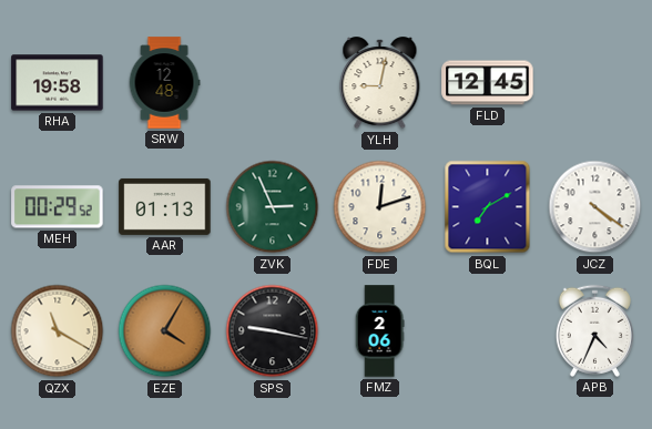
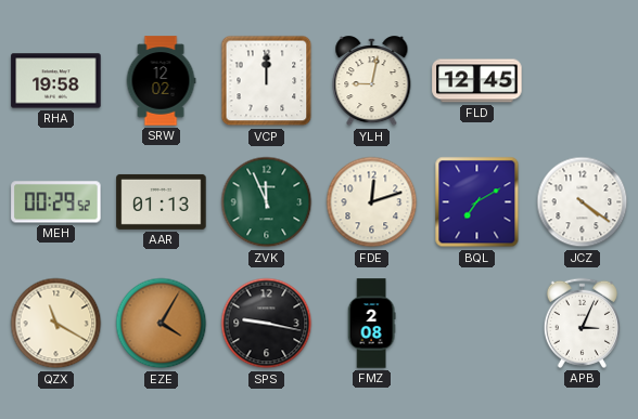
SRW: 12:48 -> 12:02
VCP: none -> 12:00
ZVK: 2:56 -> 11:56
FMZ: 2:06 -> 2:08
APB: 4:34 -> 3:04
